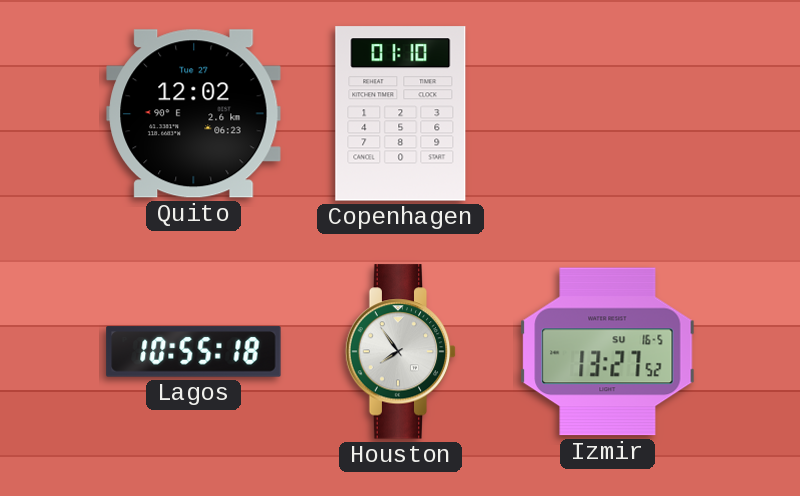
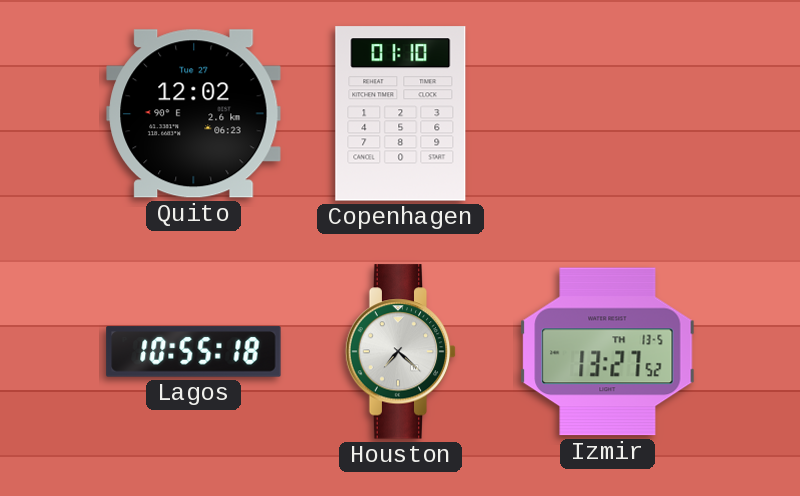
Houston: 7:54 -> 7:22
Izmir date: SU 16-5 -> TH 13-5
